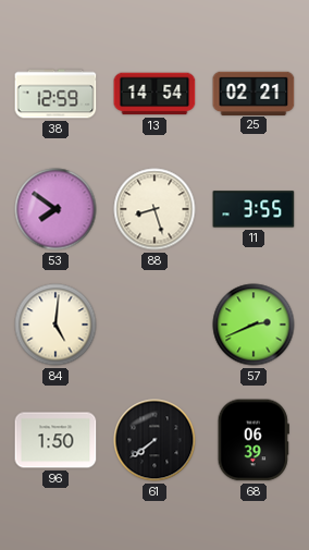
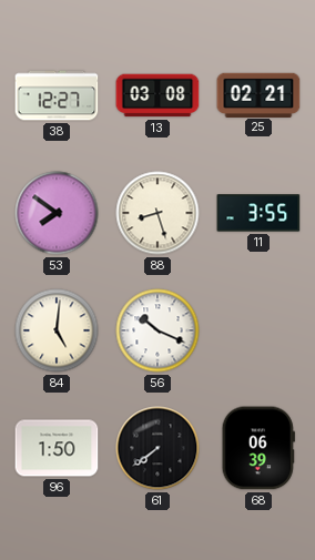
38: 12:59 -> 12:27
13: 14:54 -> 03:08
56: none -> 10:19
57: 2:41 -> none
